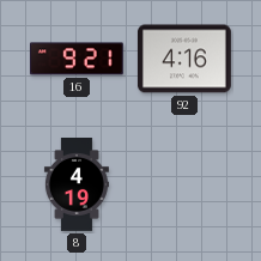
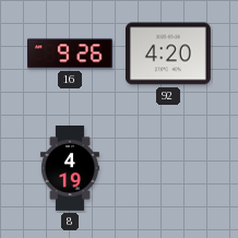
16: 9:21 -> 9:26
92: 4:16 -> 4:20
